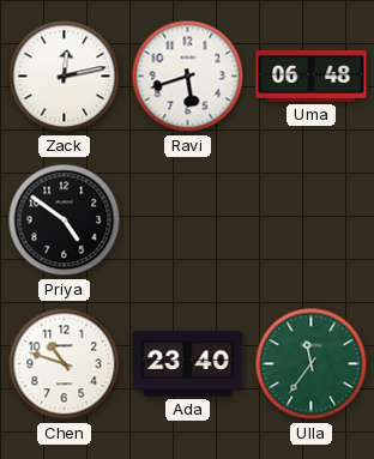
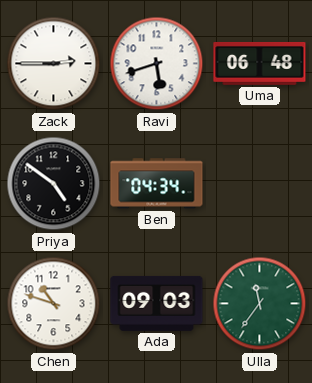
Zack: 12:13 -> 2:45
Ben: none -> 04:34
Ada: 23:40 -> 09:03
